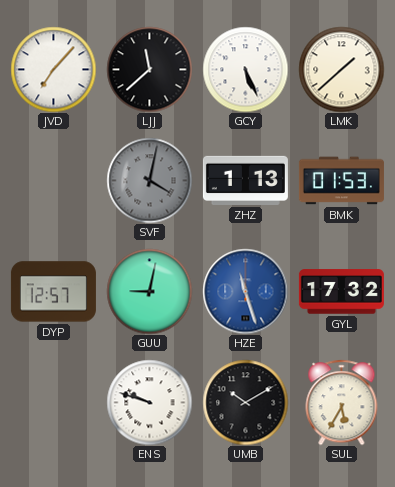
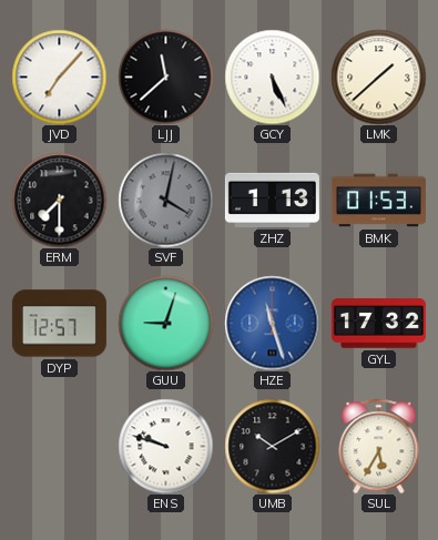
ERM: none -> 7:30
GUU: 9:02 -> 9:03
